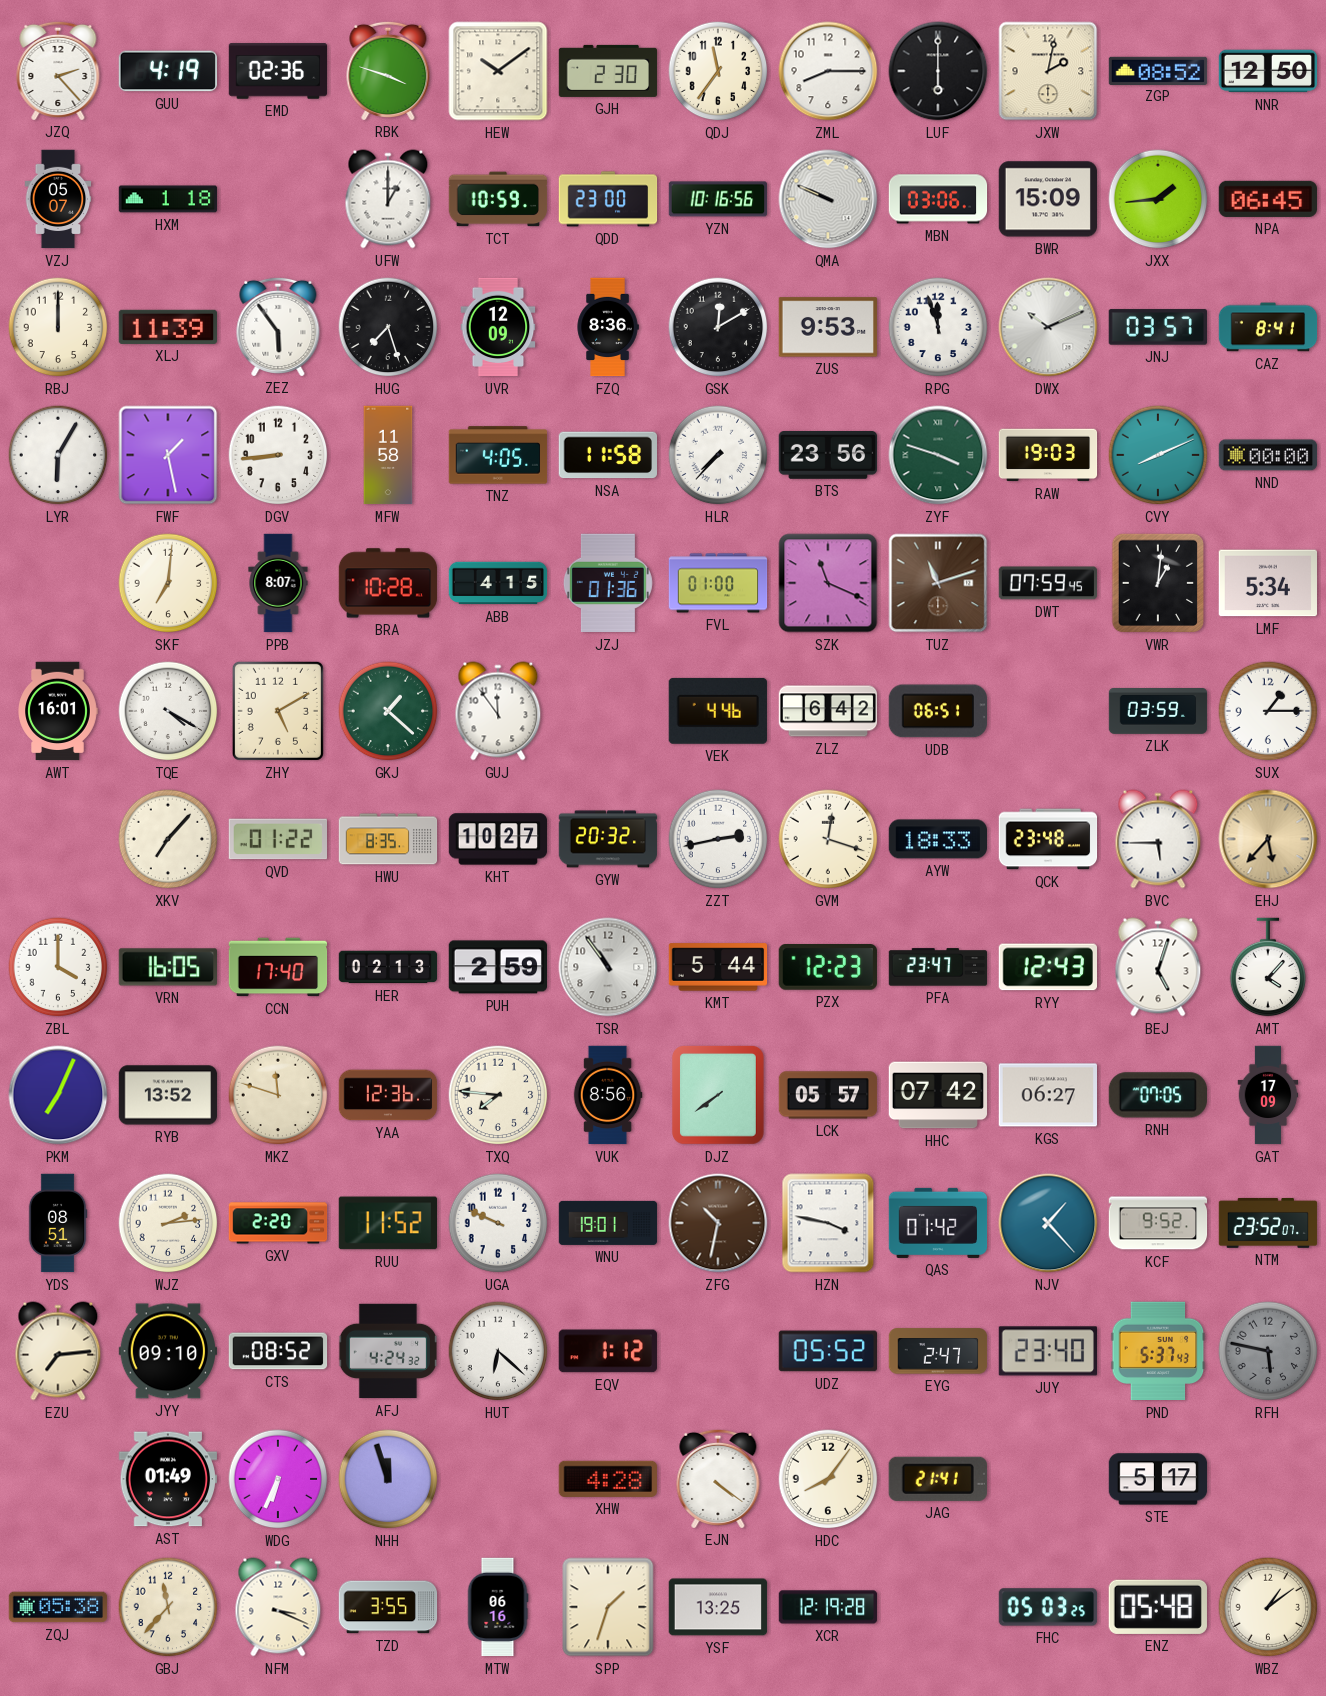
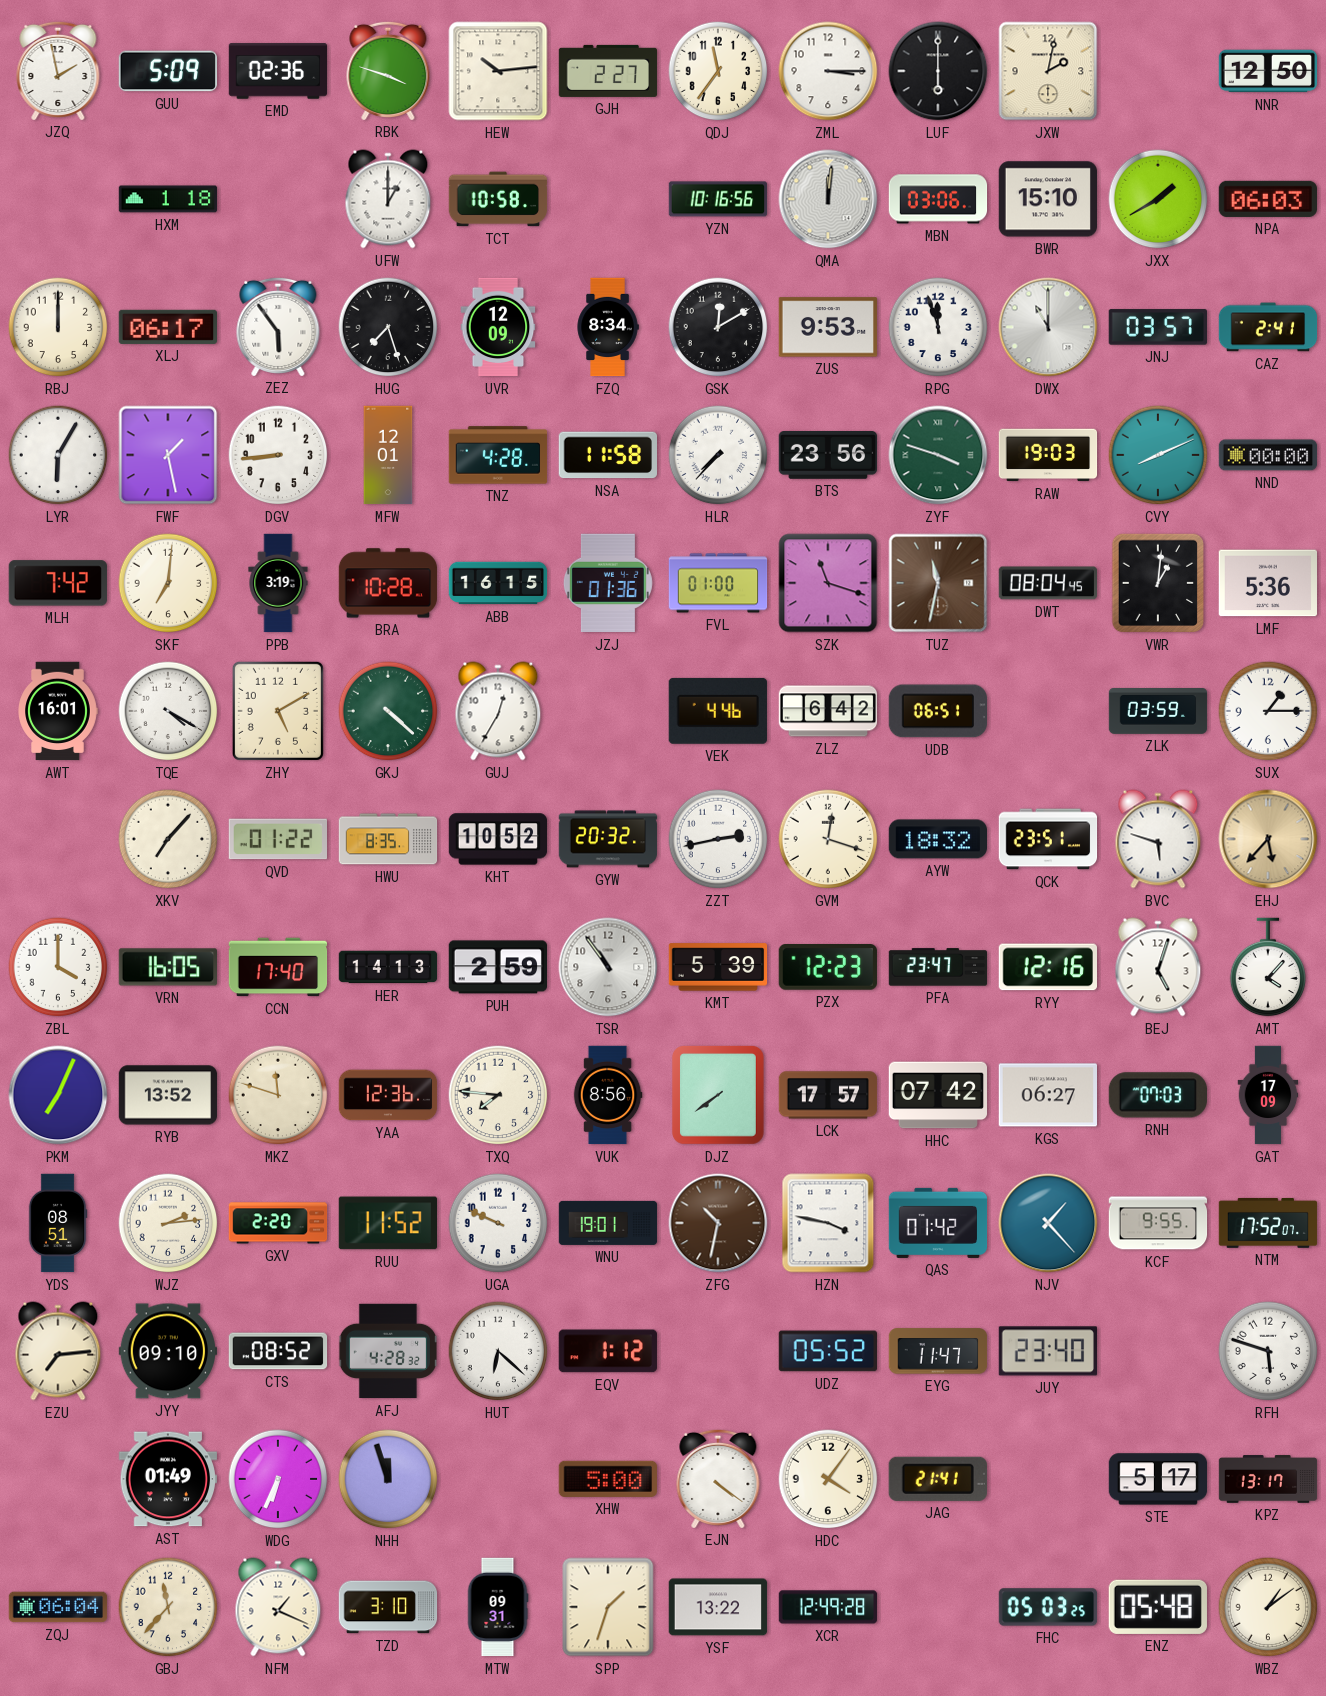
JZQ: 2:23 -> 1:58
GUU: 4:19 -> 5:09
HEW: 10:09 -> 10:14
GJH: 2:30 -> 2:27
ZML: 8:15 -> 3:15
ZGP: 08:52 -> none
VZJ: 05:07 -> none
TCT: 10:59 -> 10:58
QDD: 23:00 -> none
QMA: 9:49 -> 12:01
BWR: 15:09 -> 15:10
JXX: 1:44 -> 1:40
NPA: 06:45 -> 06:03
XLJ: 11:39 -> 06:17
FZQ: 8:36 -> 8:34
DWX: 10:11 -> 11:00
CAZ: 8:41 -> 2:41
MFW: 11:58 -> 12:01
TNZ: 4:05 -> 4:28
MLH: none -> 7:42
PPB: 8:07 -> 3:19
ABB: 4:15 -> 16:15
SZK: 11:19 -> 11:18
TUZ: 11:12 -> 11:32
DWT: 07:59 -> 08:04
LMF: 5:34 -> 5:36
GKJ: 1:22 -> 4:22
GUJ: 11:54 -> 12:35
KHT: 10:27 -> 10:52
AYW: 18:33 -> 18:32
QCK: 23:48 -> 23:51
BVC: 5:45 -> 5:48
HER: 02:13 -> 14:13
KMT: 5:44 -> 5:39
RYY: 12:43 -> 12:16
LCK: 05:57 -> 17:57
RNH: 07:05 -> 07:03
KCF: 9:52 -> 9:55
NTM: 23:52 -> 17:52
AFJ: 4:24 -> 4:28
EYG: 2:47 -> 11:47
PND: 5:37 -> none
RFH: 5:47 -> 5:48
RFH dial: grey -> white
XHW: 4:28 -> 5:00
HDC: 8:06 -> 4:06
KPZ: none -> 13:17
ZQJ: 05:38 -> 06:04
NFM: 3:19 -> 1:19
TZD: 3:55 -> 3:10
MTW: 06:16 -> 09:31
YSF: 13:25 -> 13:22
XCR: 12:19 -> 12:49
